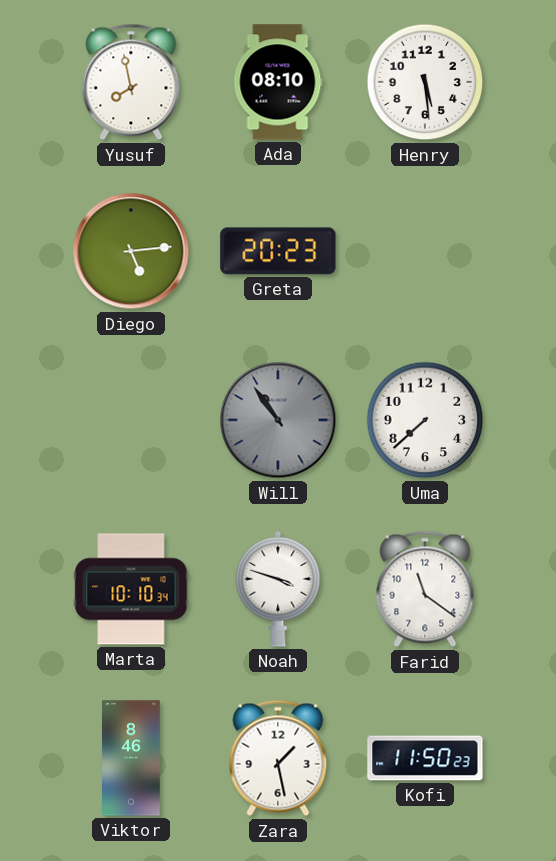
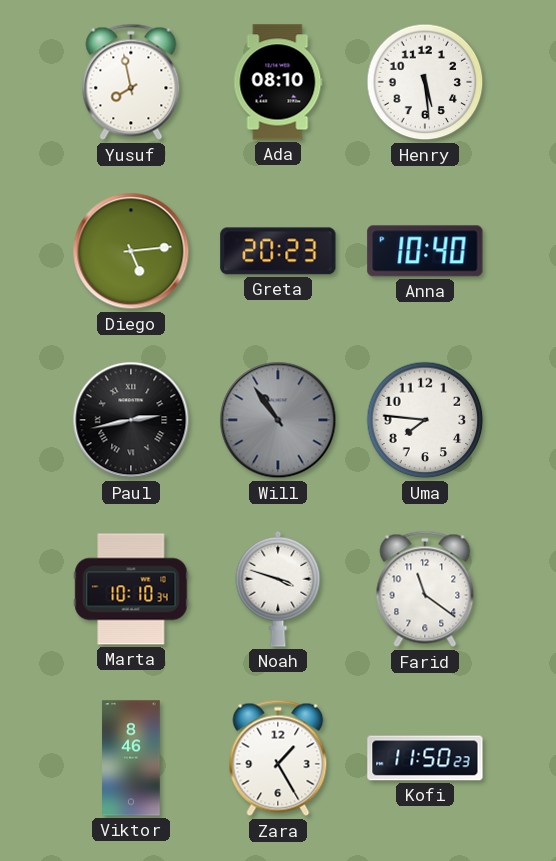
Anna: none -> 10:40
Paul: none -> 2:43
Uma: 7:38 -> 7:46
Zara: 1:28 -> 1:25
